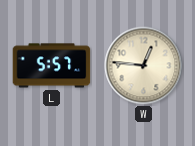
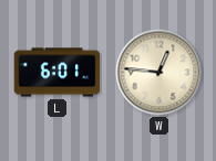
L: 5:57 -> 6:01
